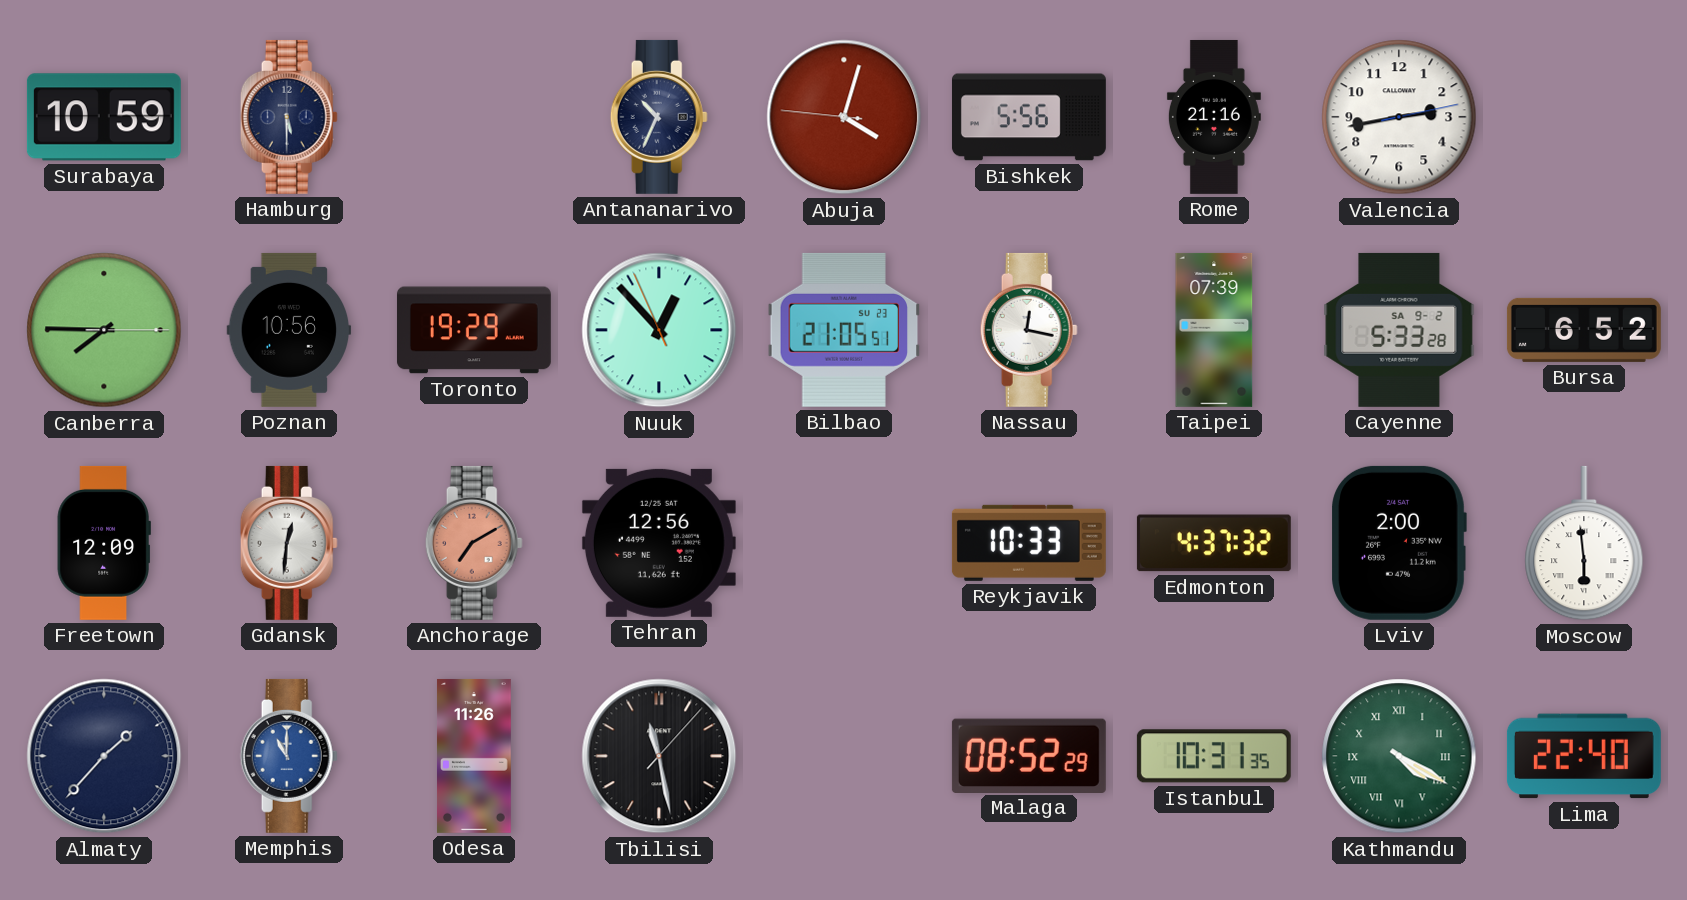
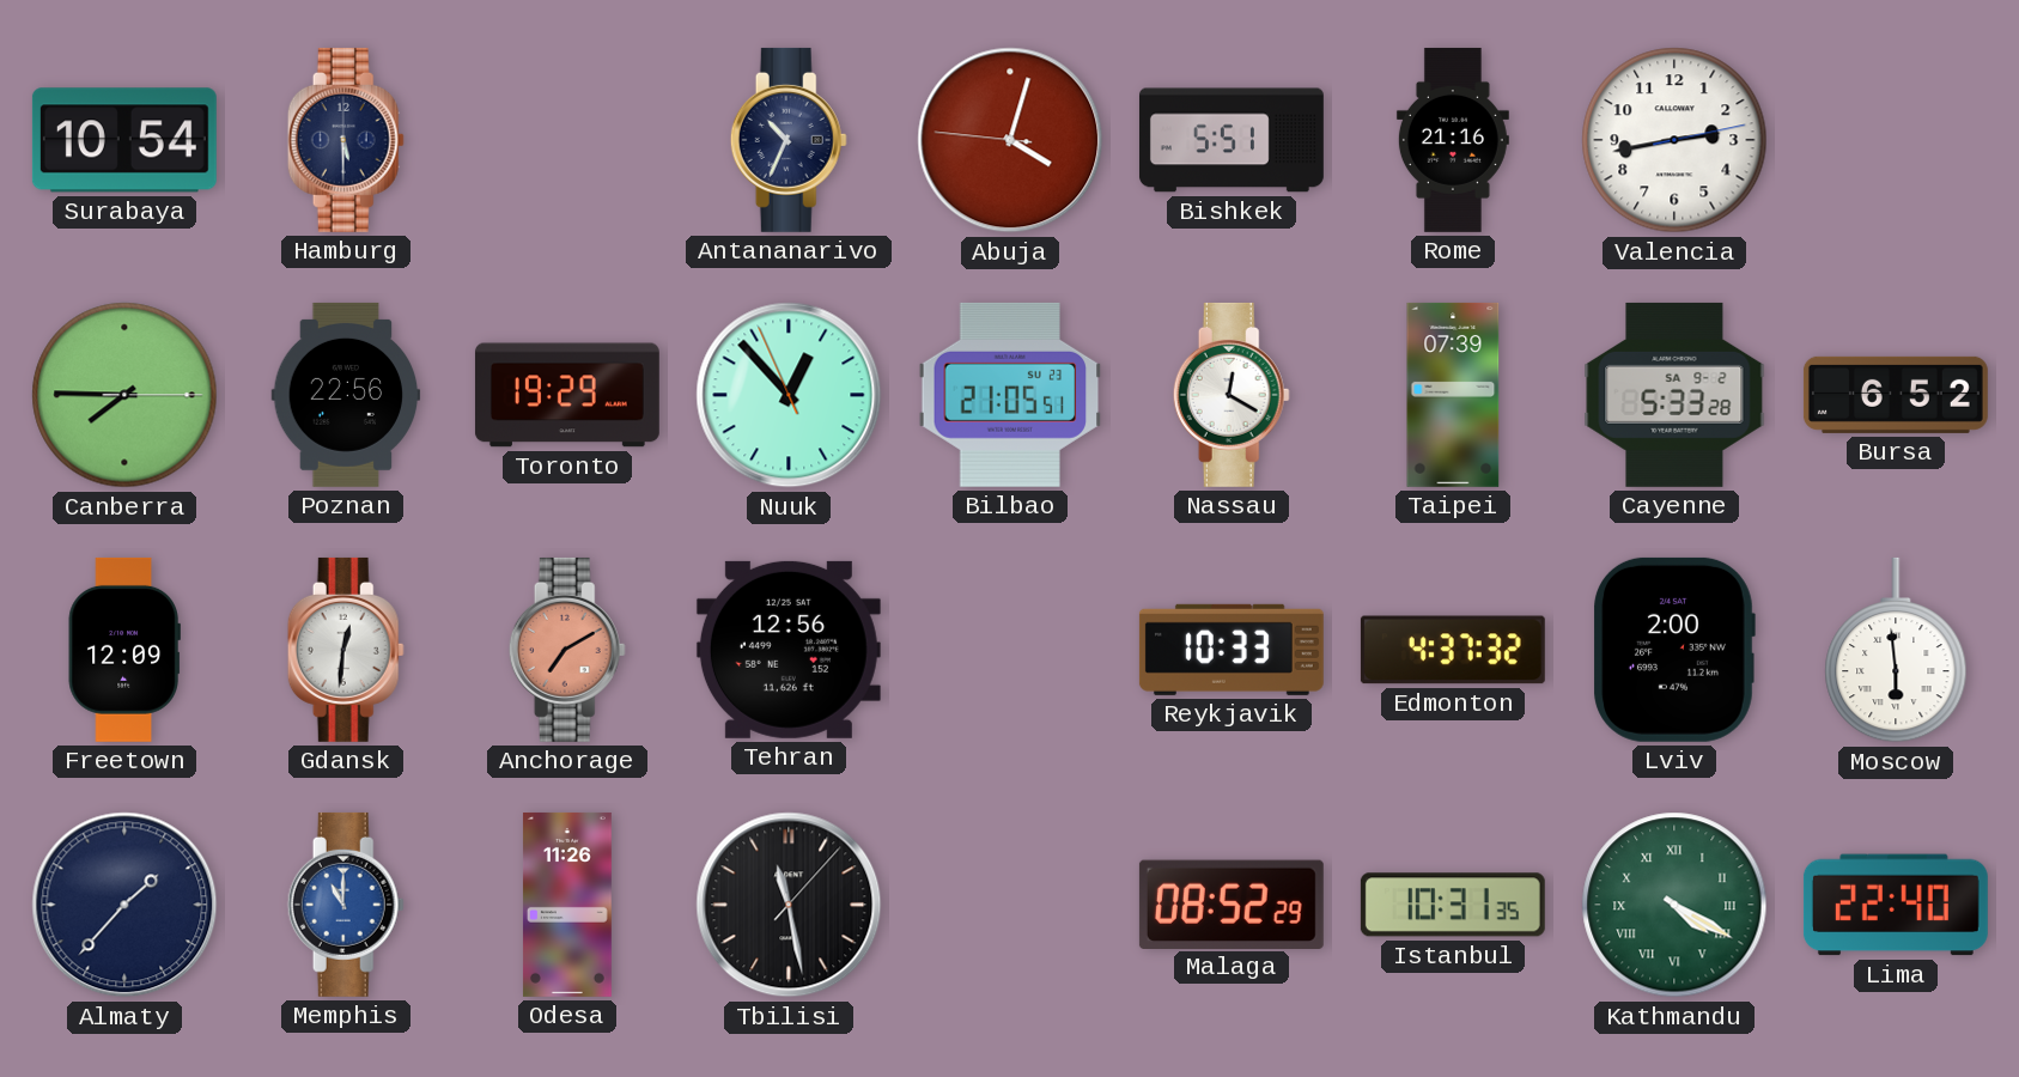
Surabaya: 10:59 -> 10:54
Bishkek: 5:56 -> 5:51
Poznan: 10:56 -> 22:56
Nassau: 12:17 -> 12:20
